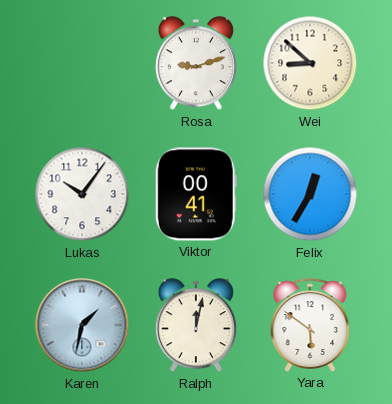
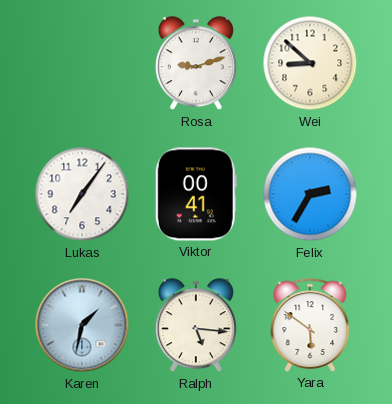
Lukas: 10:06 -> 7:06
Felix: 12:35 -> 2:35
Ralph: 12:02 -> 5:16
